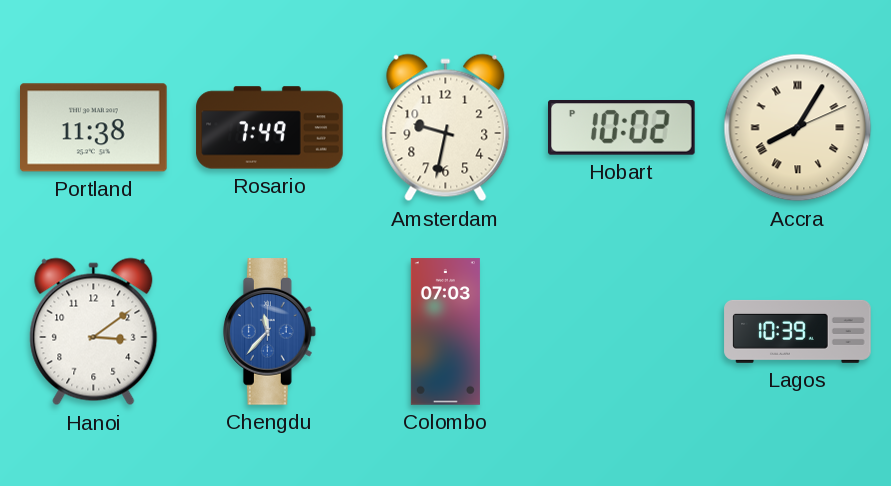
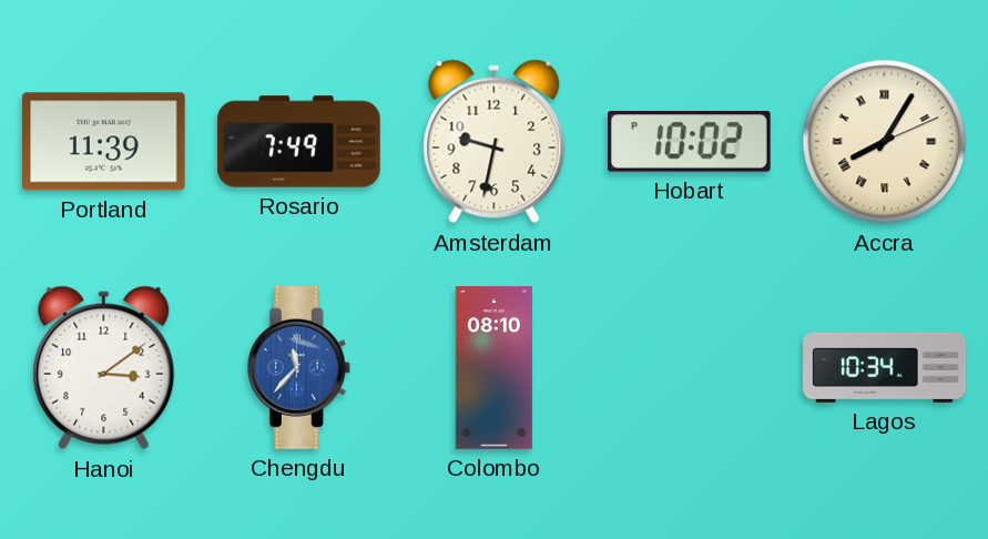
Portland: 11:38 -> 11:39
Colombo: 07:03 -> 08:10
Lagos: 10:39 -> 10:34
